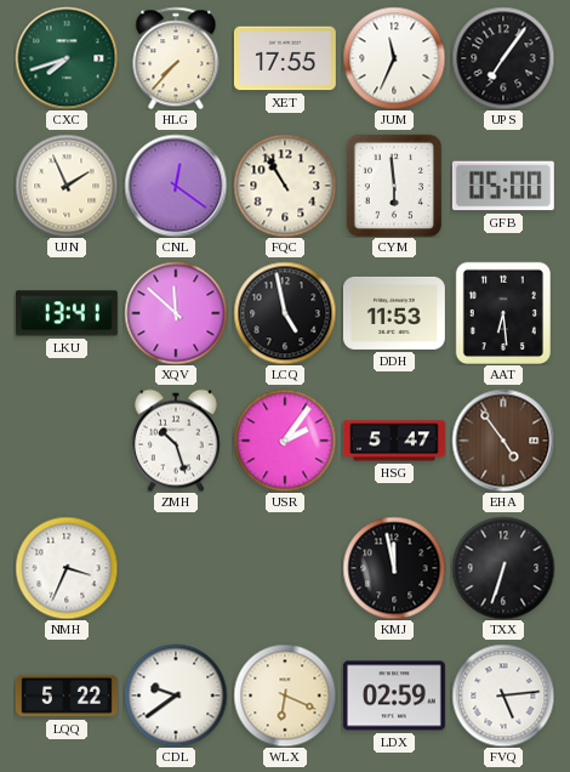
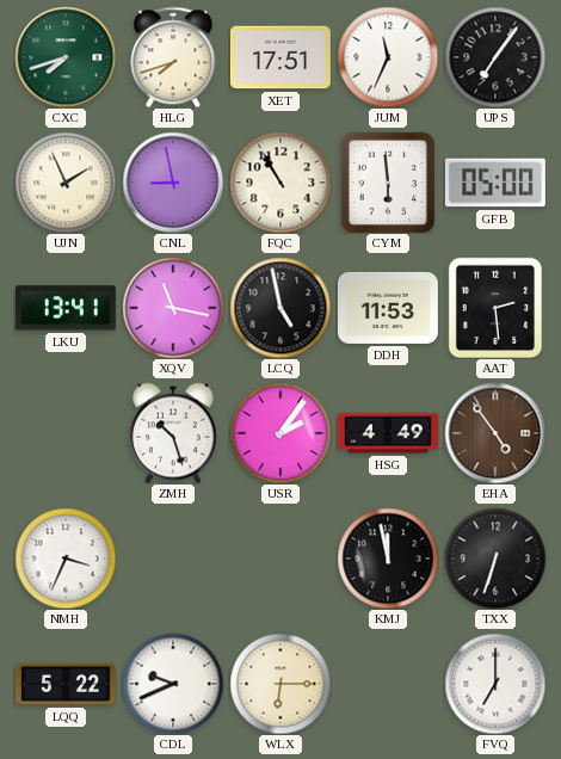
HLG: 7:37 -> 7:42
XET: 17:55 -> 17:51
CNL: 12:21 -> 8:58
XQV: 11:52 -> 11:17
AAT: 6:29 -> 2:29
HSG: 5:47 -> 4:49
CDL: 9:39 -> 9:41
WLX: 6:19 -> 6:15
LDX: 02:59 -> none
FVQ: 5:14 -> 7:00
